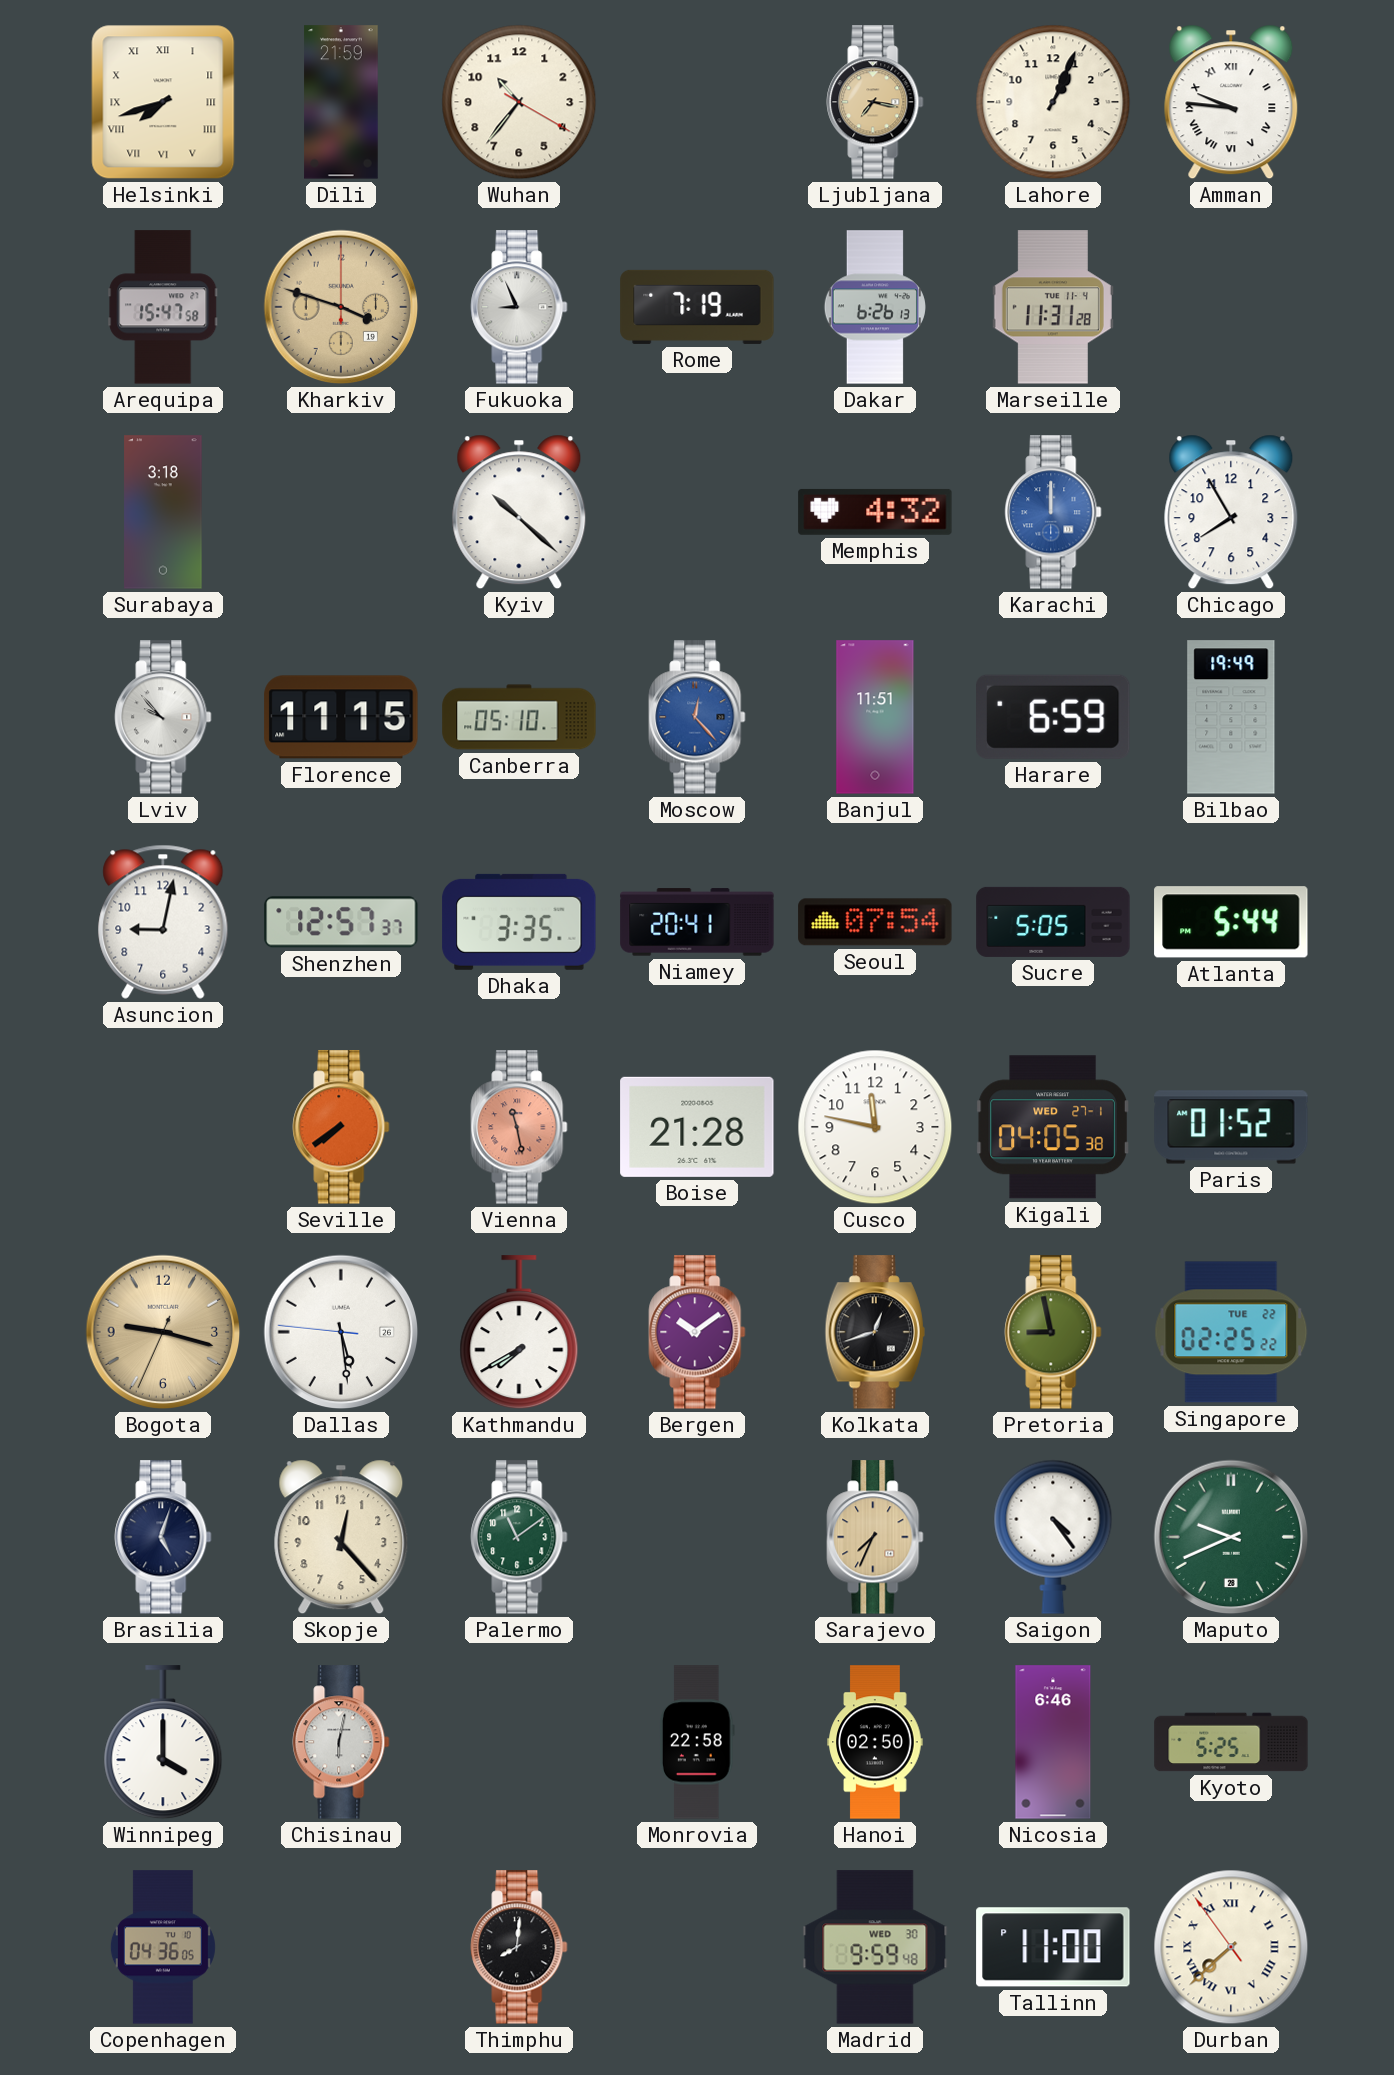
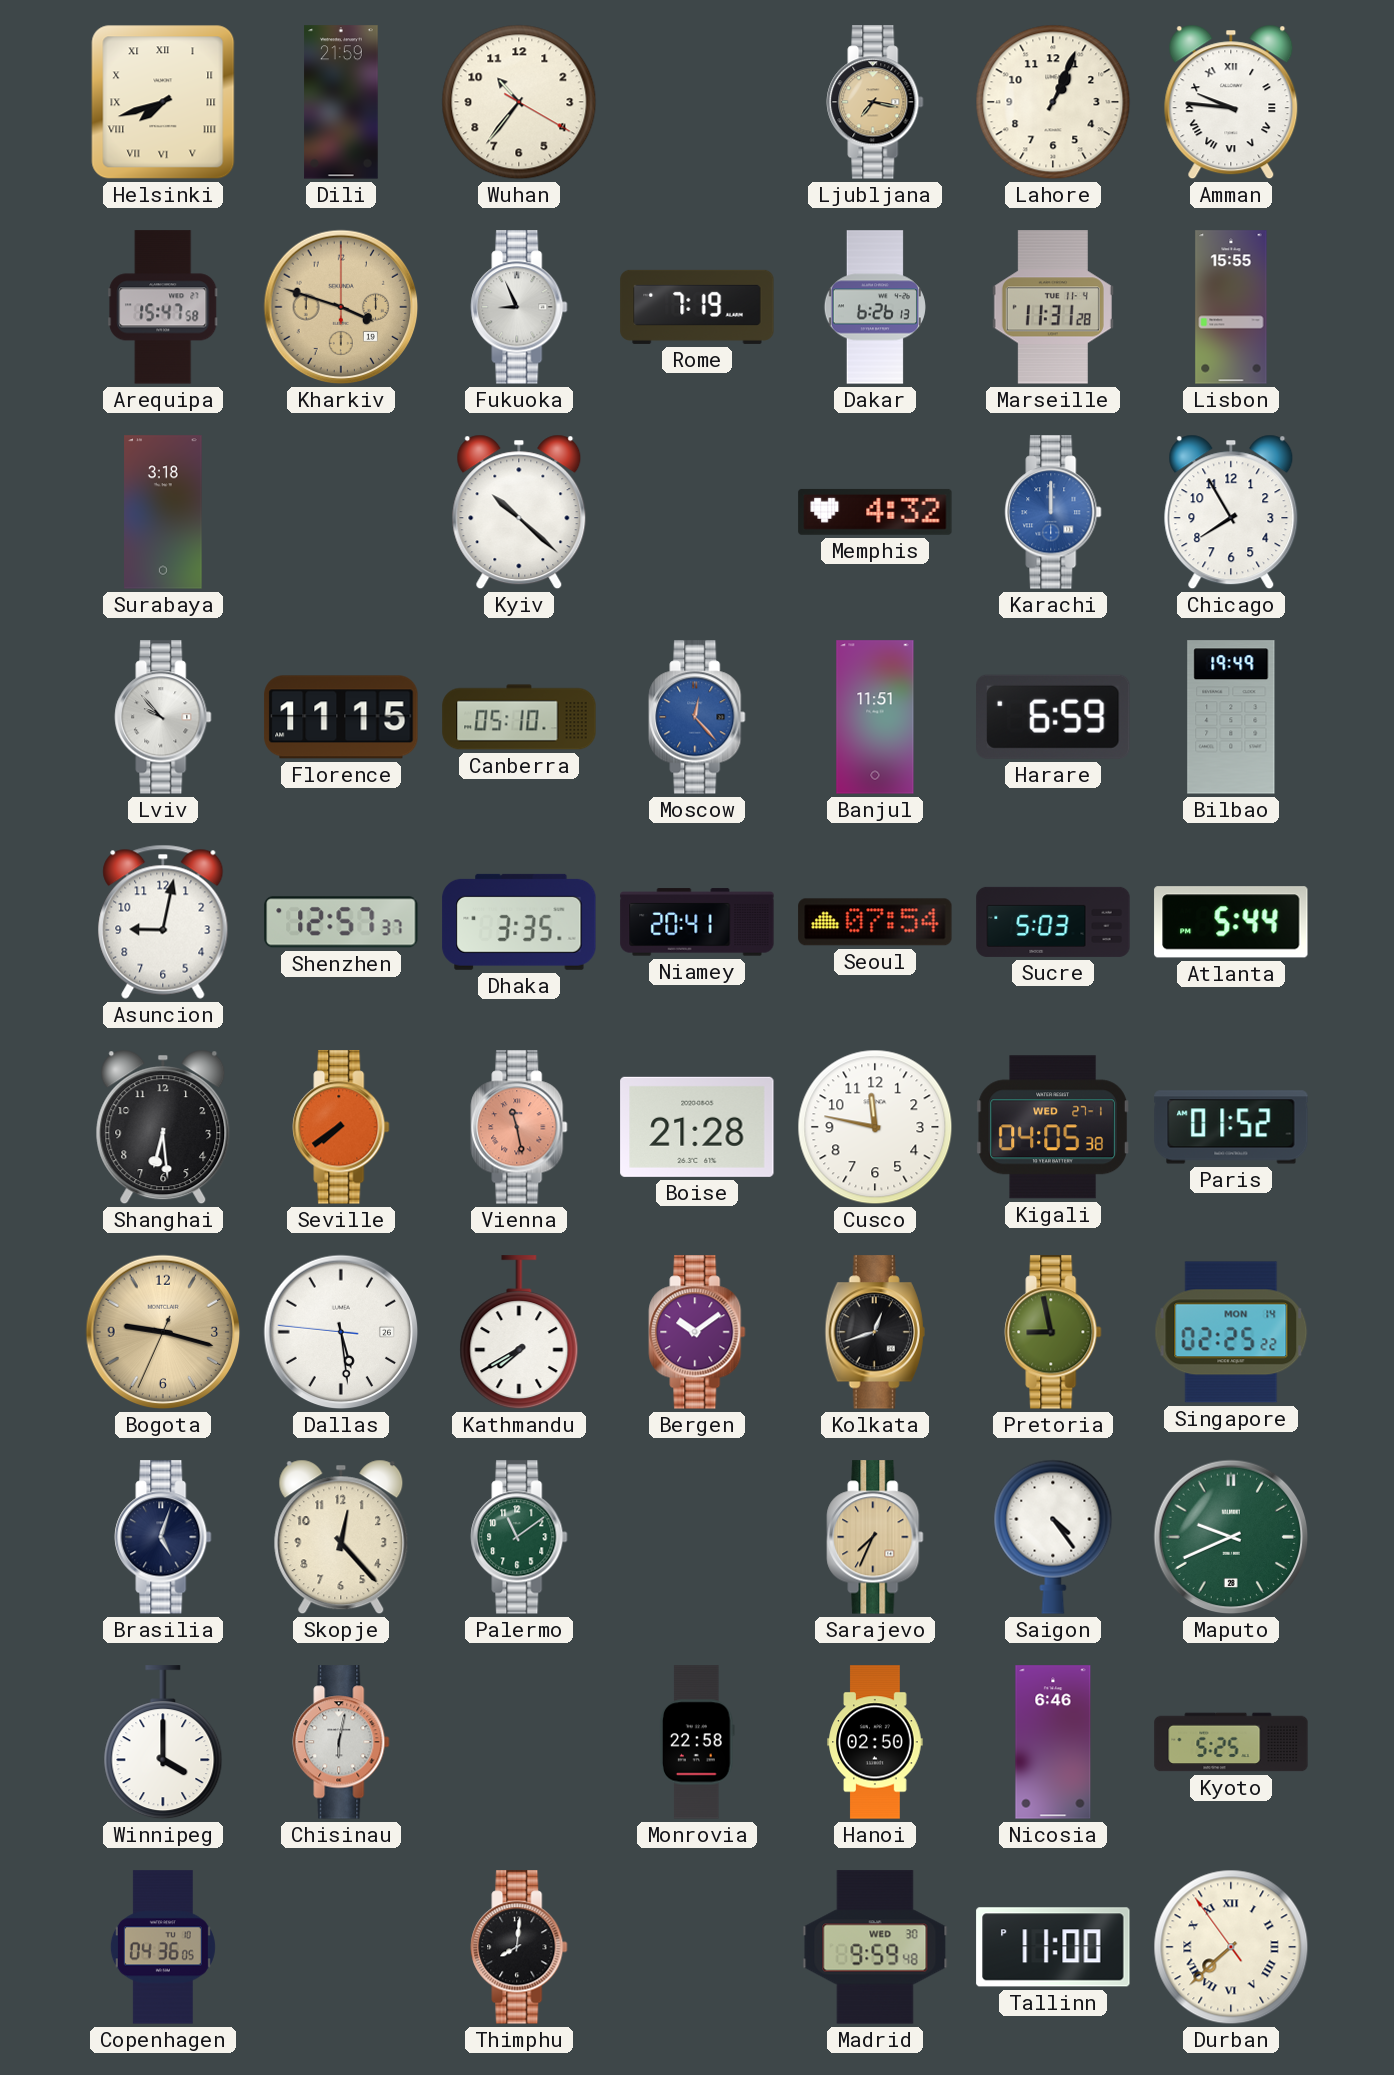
Lisbon: none -> 15:55
Sucre: 5:05 -> 5:03
Shanghai: none -> 6:29
Singapore date: TUE 22 -> MON 14
